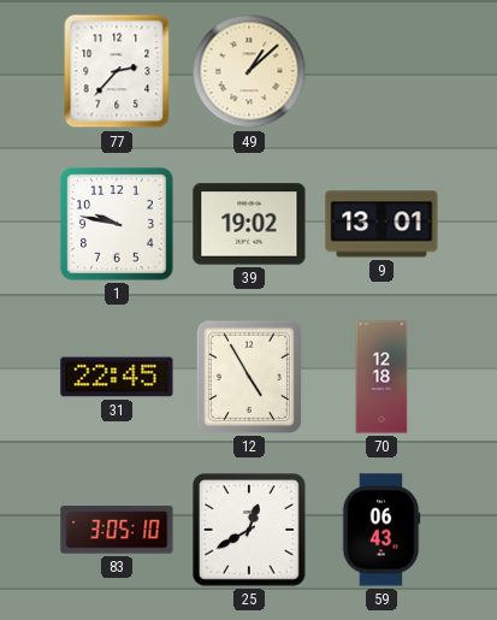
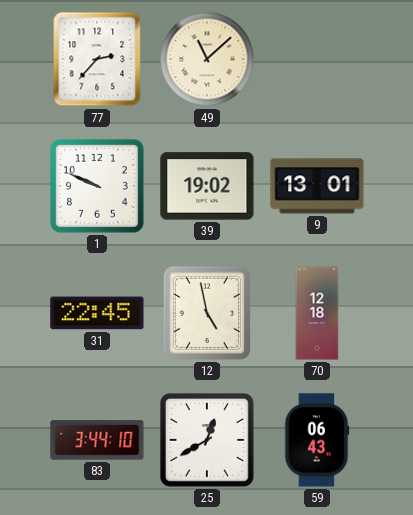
49: 1:08 -> 11:08
1: 9:47 -> 9:49
12: 4:55 -> 4:58
83: 3:05 -> 3:44
